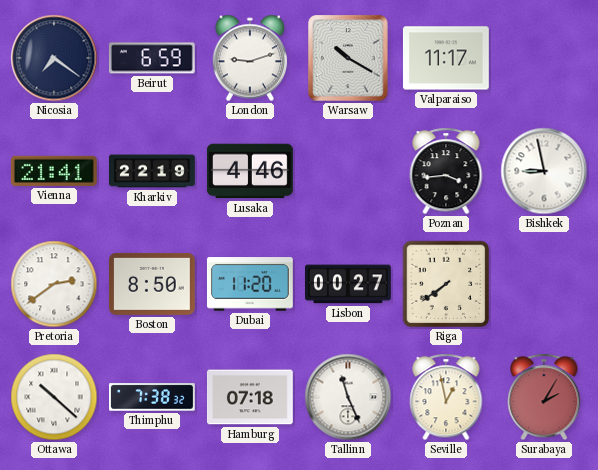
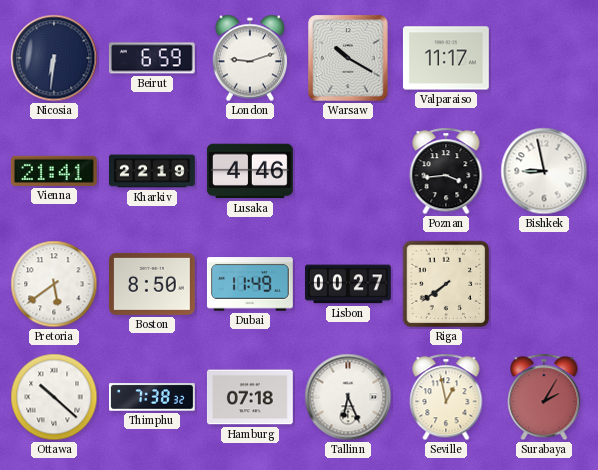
Nicosia: 7:21 -> 6:31
Pretoria: 2:39 -> 5:39
Dubai: 11:20 -> 11:49
Tallinn: 11:26 -> 6:26
